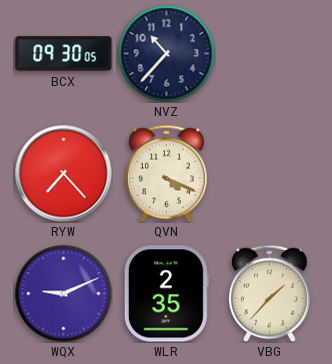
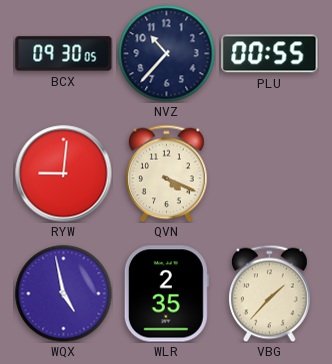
PLU: none -> 00:55
RYW: 7:23 -> 9:01
WQX: 9:11 -> 4:58
